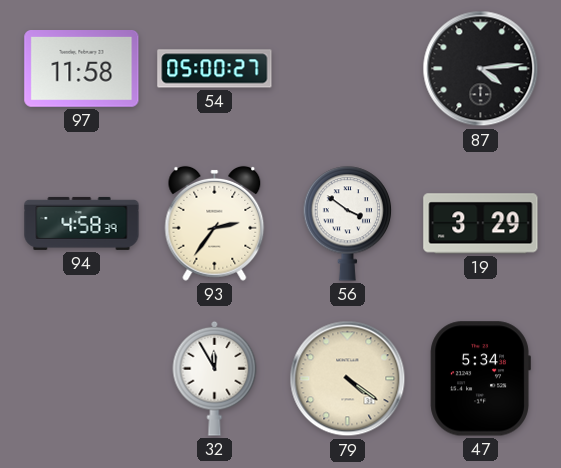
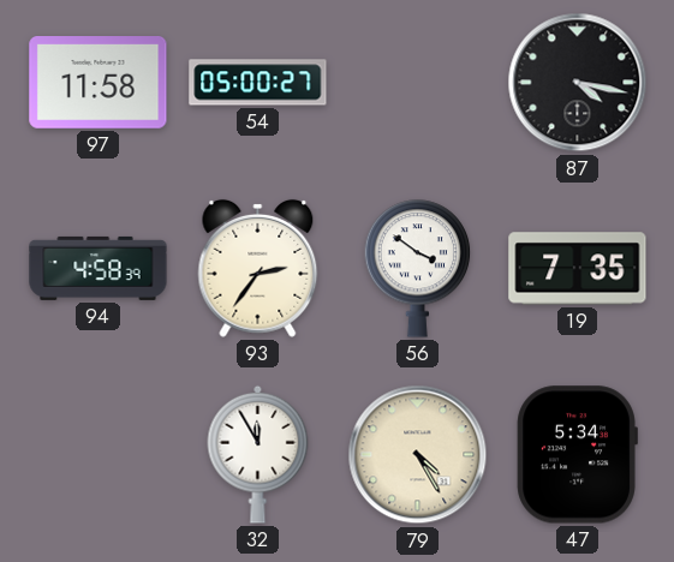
87: 4:14 -> 4:17
19: 3:29 -> 7:35
79: 4:21 -> 4:25
